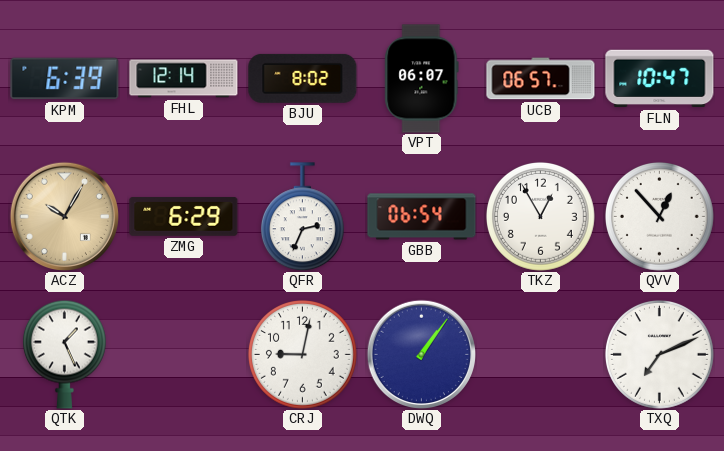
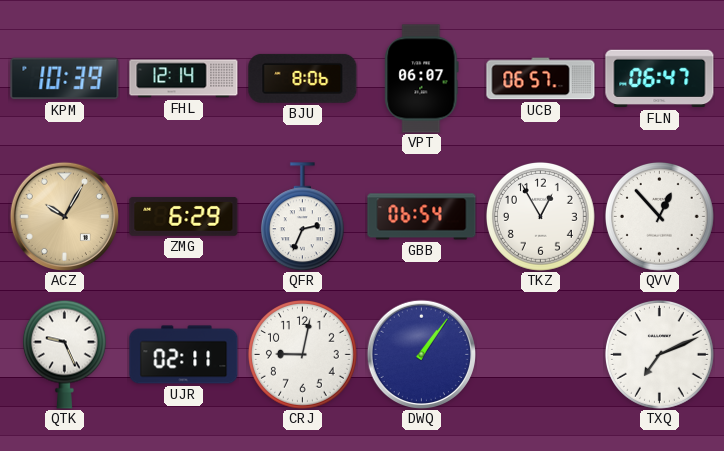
KPM: 6:39 -> 10:39
BJU: 8:02 -> 8:06
FLN: 10:47 -> 06:47
QTK: 1:26 -> 9:26
UJR: none -> 02:11
